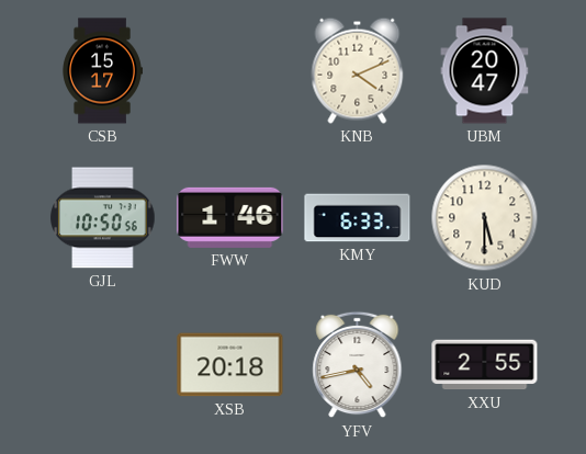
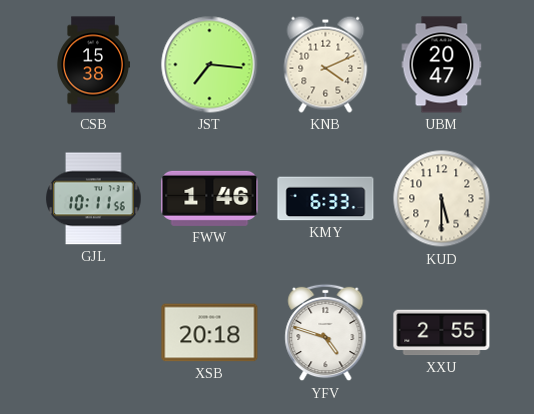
CSB: 15:17 -> 15:38
JST: none -> 7:16
GJL: 10:50 -> 10:11
YFV: 4:43 -> 4:48
